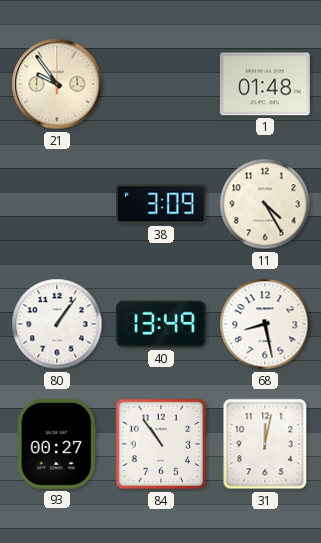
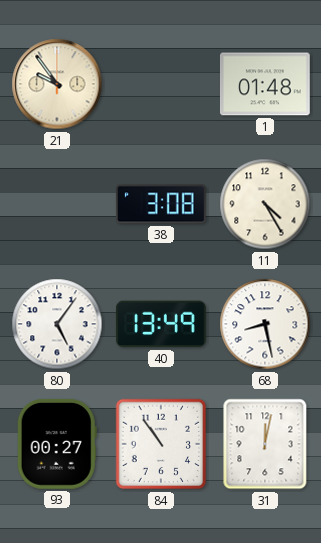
38: 3:09 -> 3:08
80: 1:06 -> 5:06
